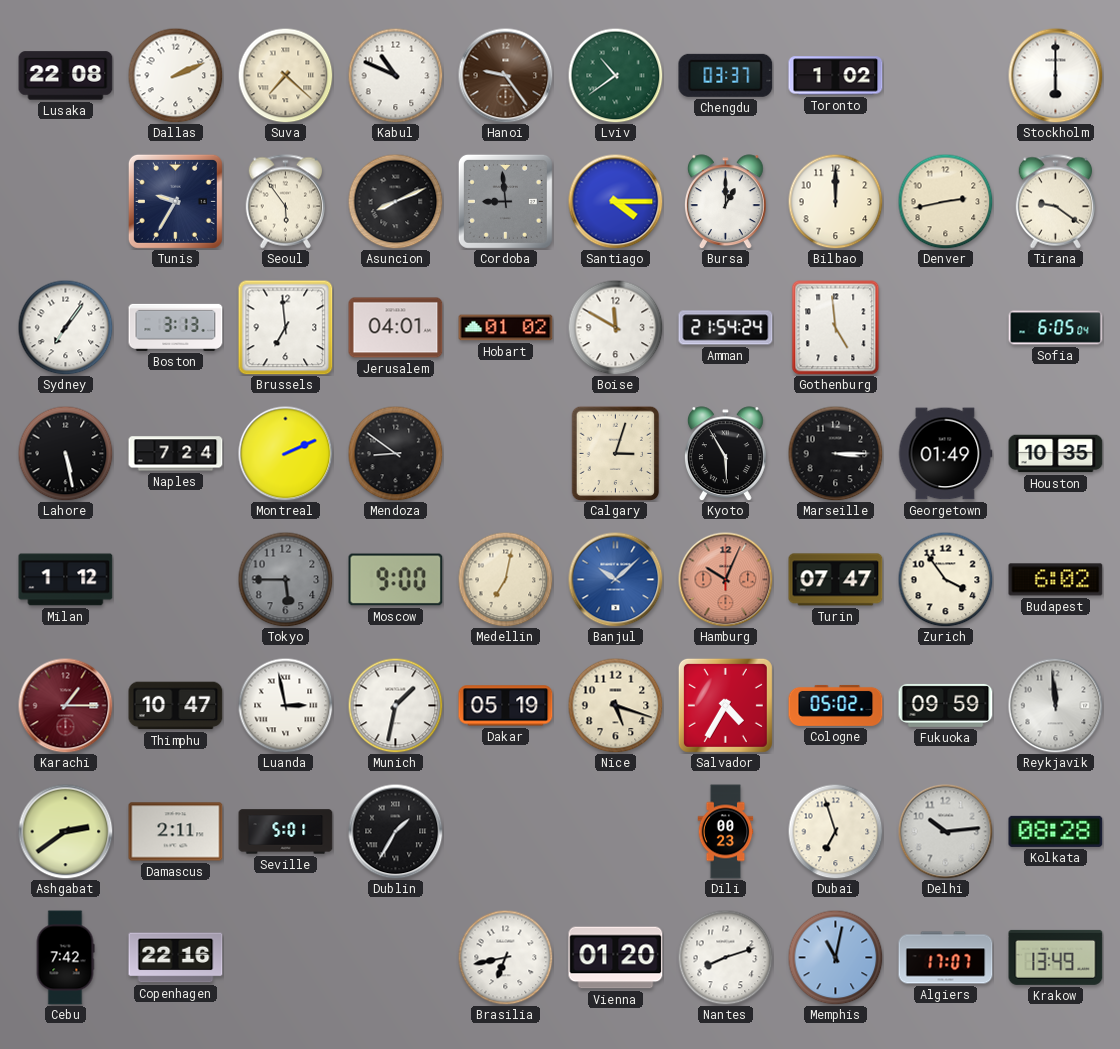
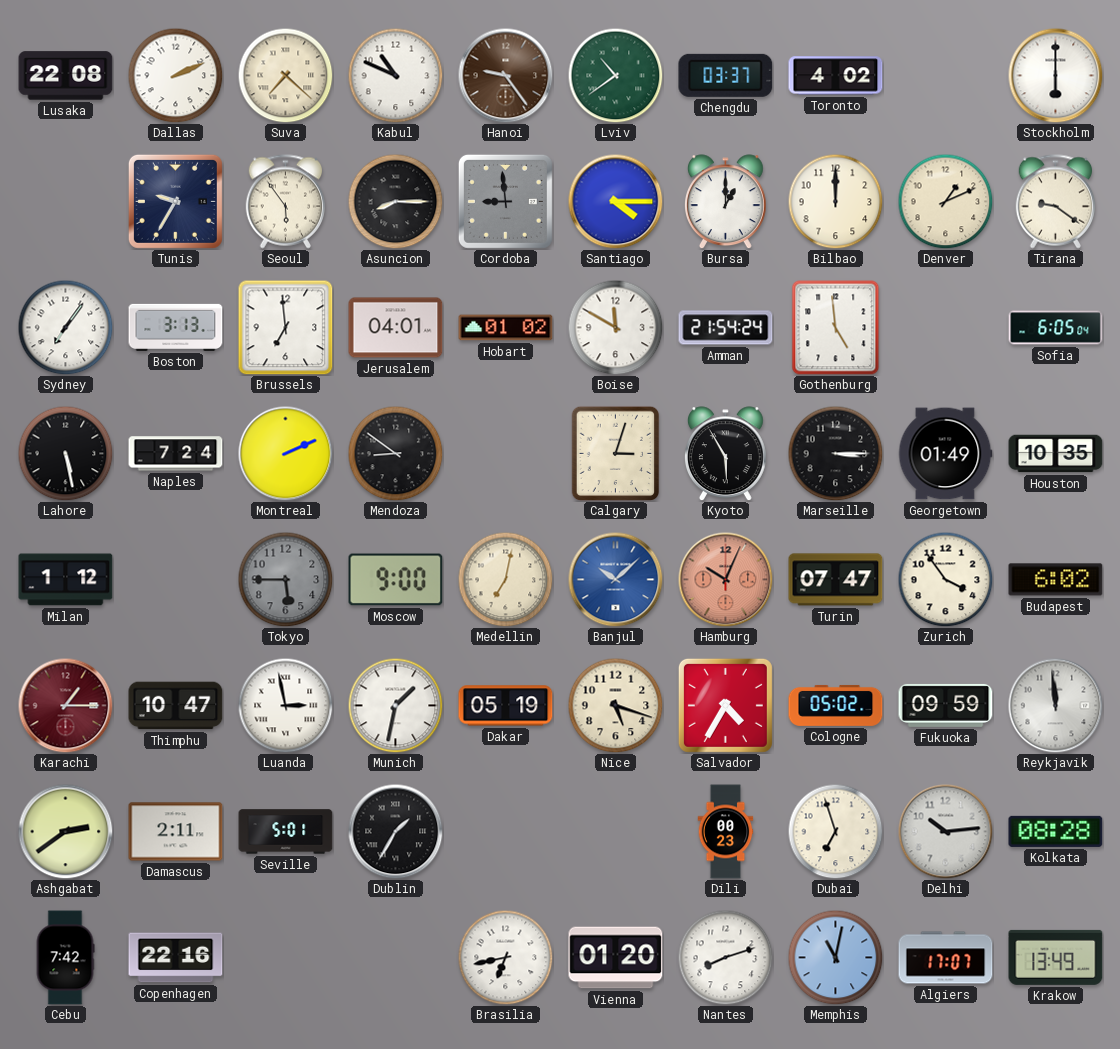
Toronto: 1:02 -> 4:02
Asuncion: 8:11 -> 8:15
Denver: 2:43 -> 1:11
